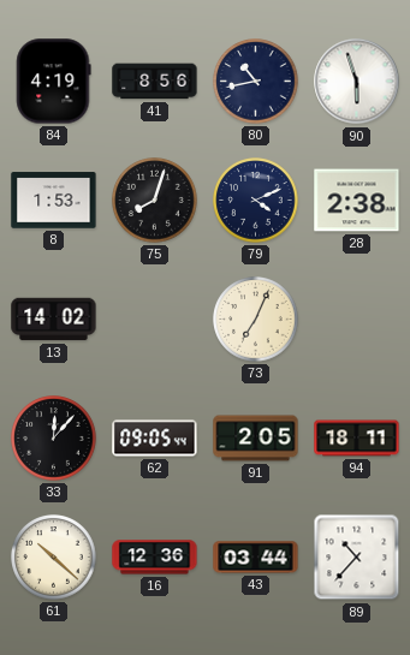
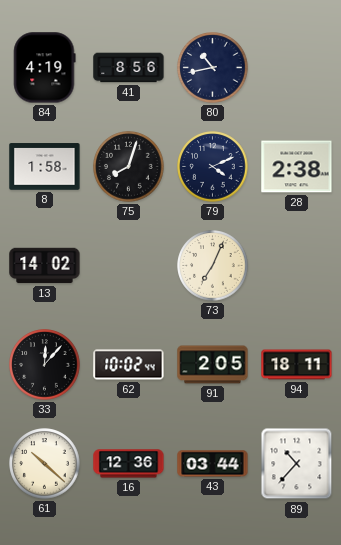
90: 5:57 -> none
8: 1:53 -> 1:58
62: 09:05 -> 10:02
